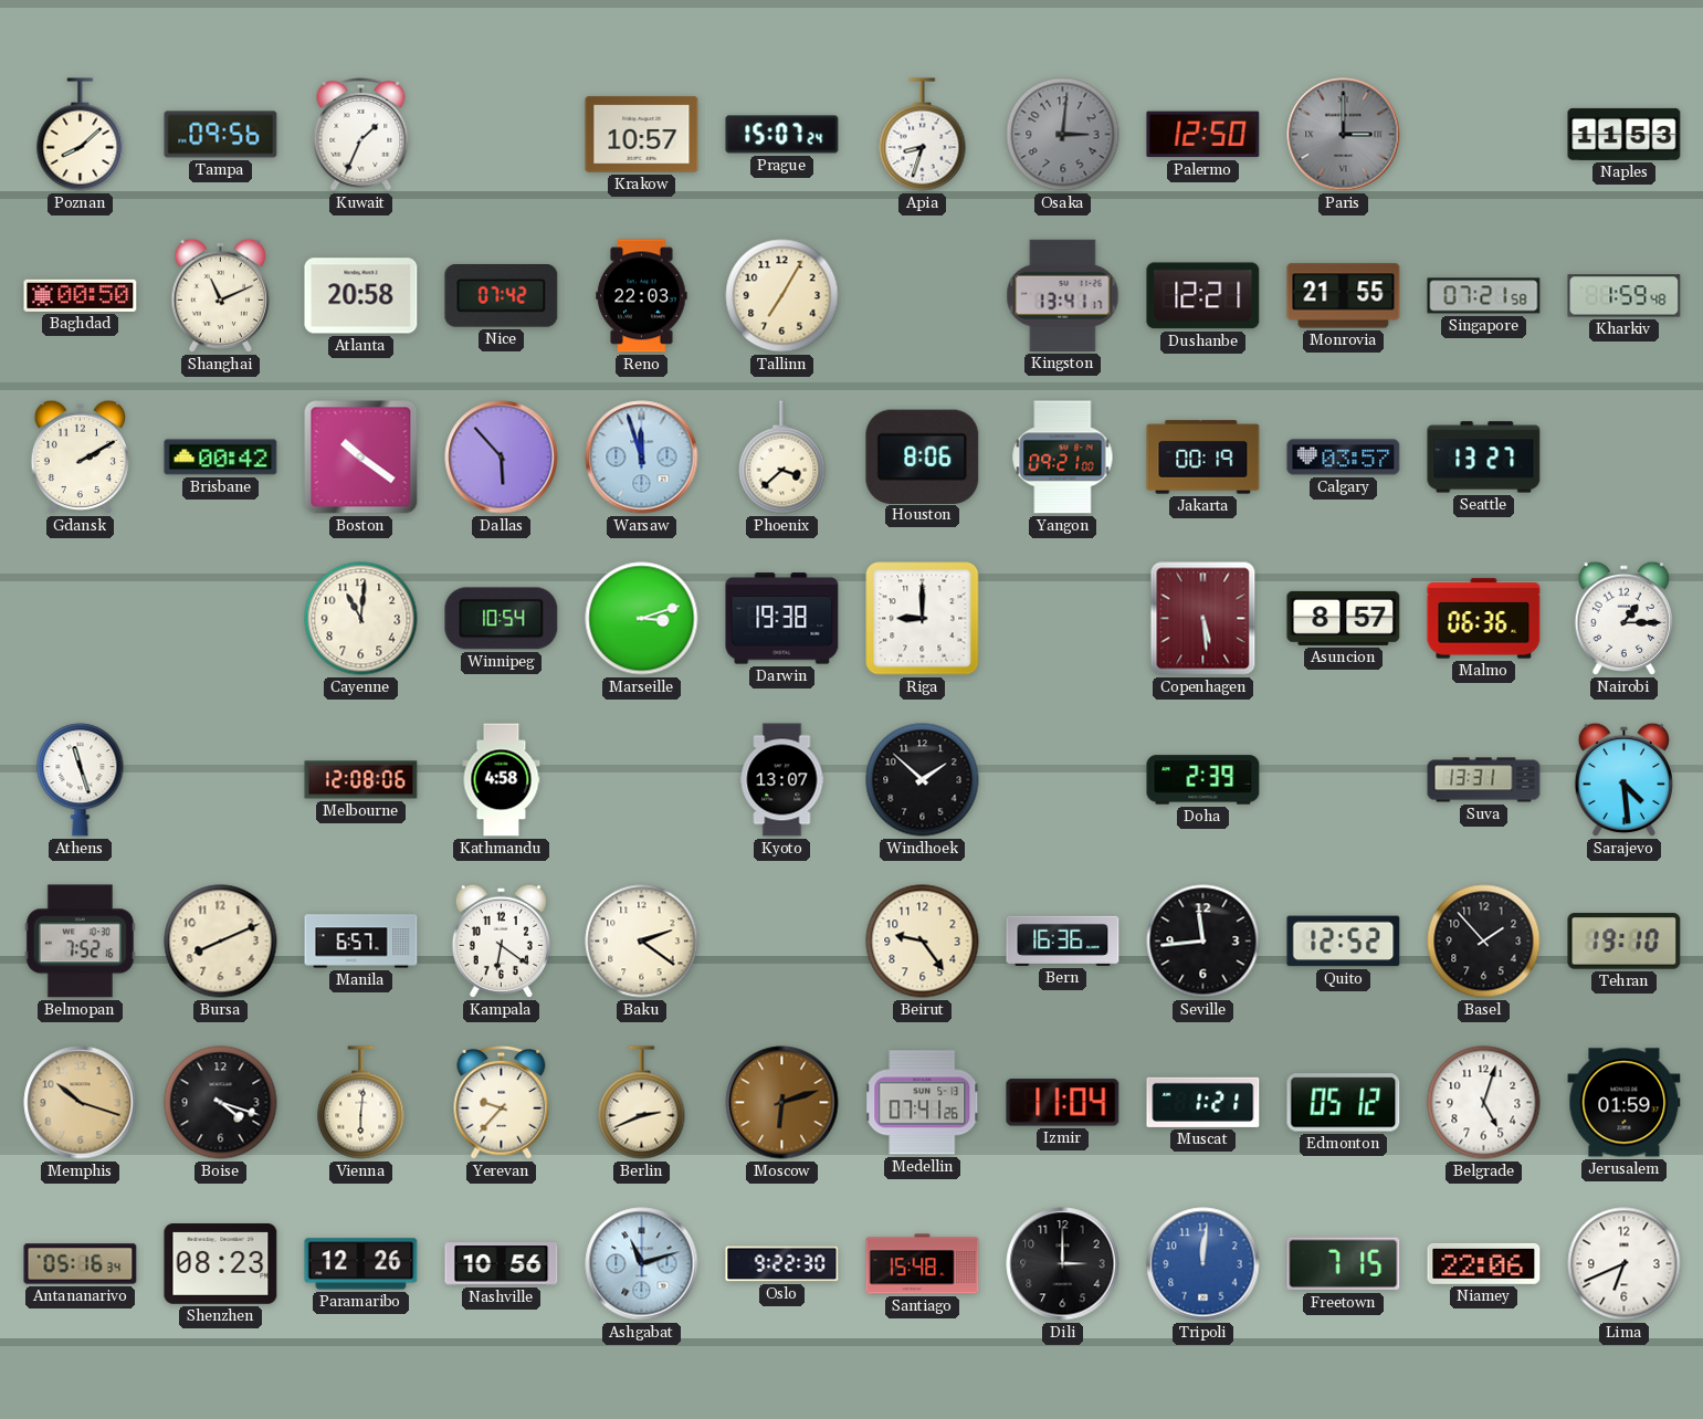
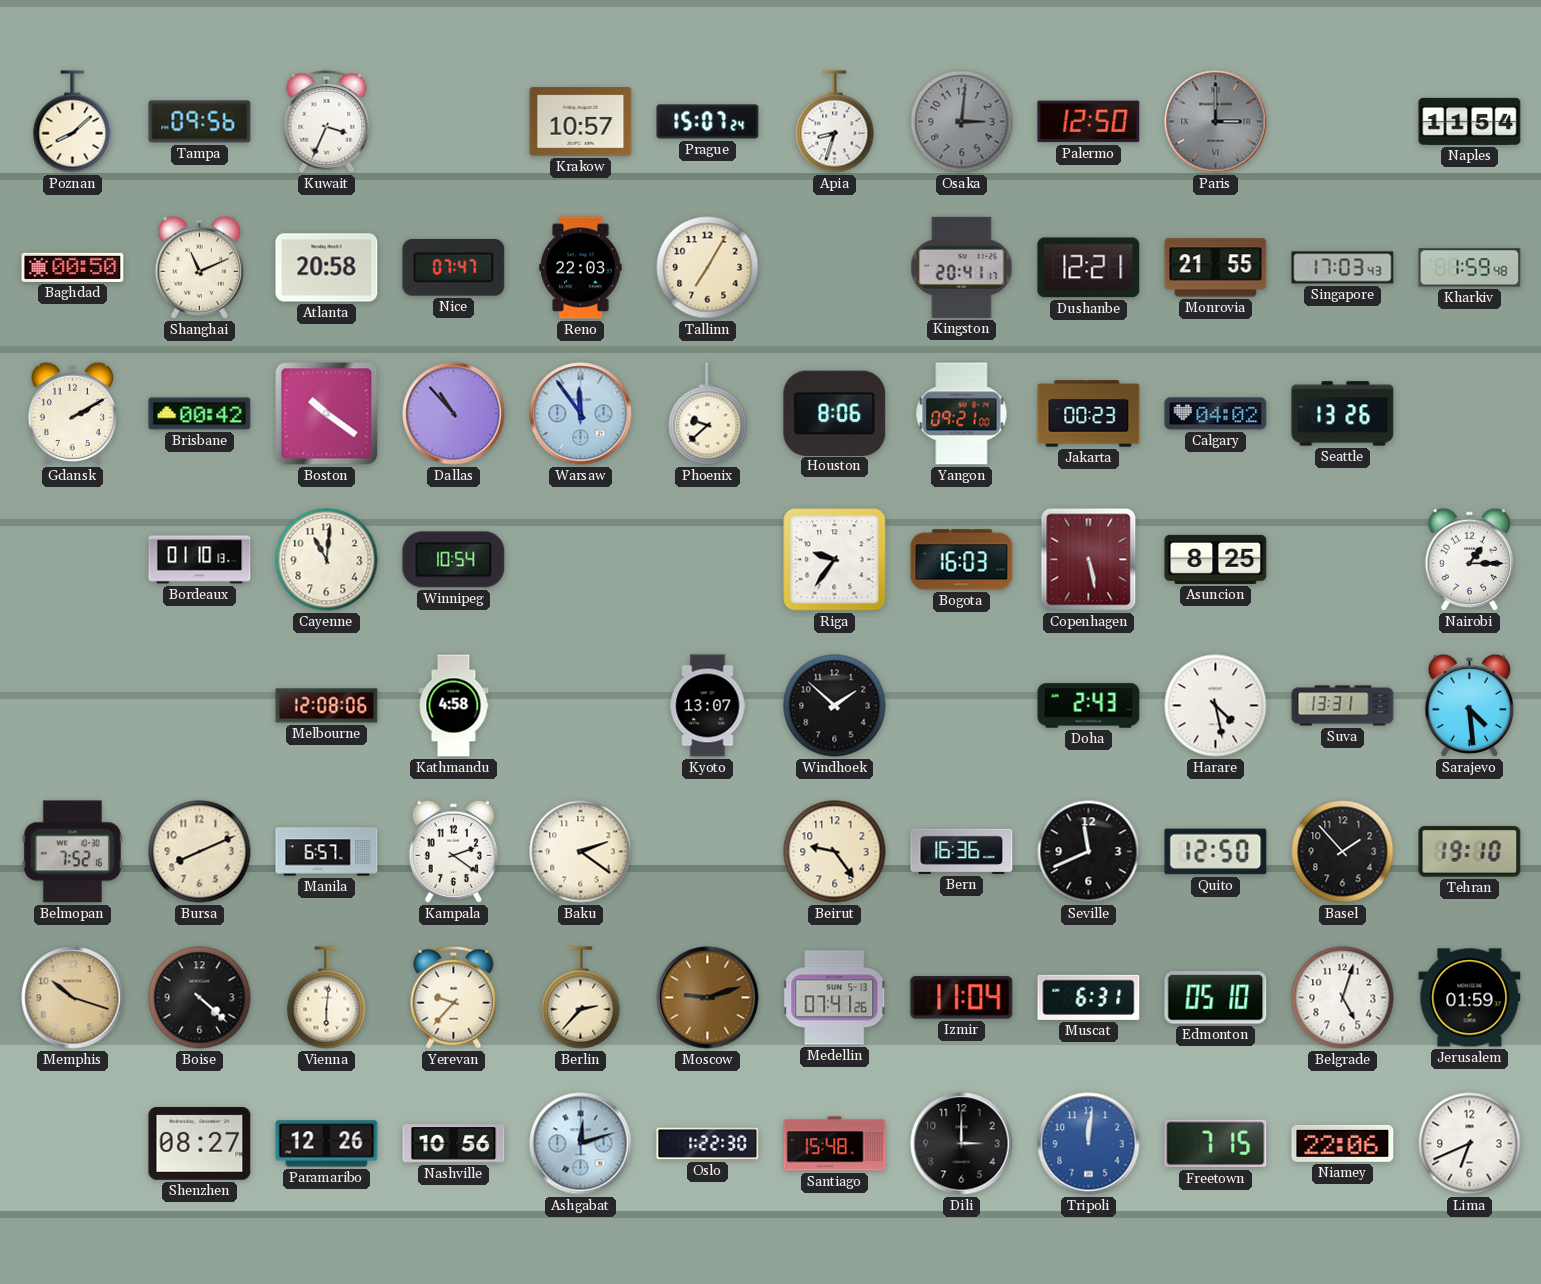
Kuwait: 1:34 -> 3:34
Naples: 11:53 -> 11:54
Nice: 07:42 -> 07:47
Kingston: 13:41 -> 20:41
Singapore: 07:21 -> 17:03
Dallas: 5:53 -> 10:53
Warsaw: 11:57 -> 11:54
Phoenix: 3:38 -> 9:38
Jakarta: 00:19 -> 00:23
Calgary: 03:57 -> 04:02
Seattle: 13:27 -> 13:26
Bordeaux: none -> 01:10
Marseille: 3:12 -> none
Darwin: 19:38 -> none
Riga: 9:00 -> 9:36
Bogota: none -> 16:03
Copenhagen: 5:29 -> 5:28
Asuncion: 8:57 -> 8:25
Malmo: 06:36 -> none
Athens: 11:27 -> none
Doha: 2:39 -> 2:43
Harare: none -> 4:28
Kampala: 6:21 -> 2:21
Seville: 11:44 -> 11:41
Quito: 12:52 -> 12:50
Boise: 4:18 -> 4:22
Berlin: 2:41 -> 2:37
Moscow: 6:12 -> 9:12
Muscat: 1:21 -> 6:31
Edmonton: 05:12 -> 05:10
Antananarivo: 05:16 -> none
Shenzhen: 08:23 -> 08:27
Ashgabat: 11:12 -> 12:12
Oslo: 9:22 -> 1:22
